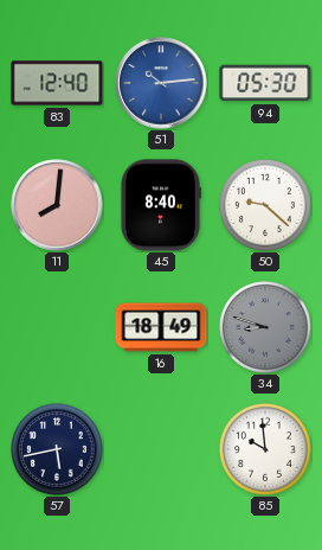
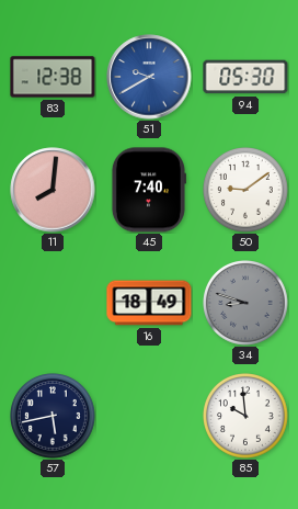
83: 12:40 -> 12:38
51: 10:14 -> 9:40
45: 8:40 -> 7:40
50: 9:22 -> 9:09
